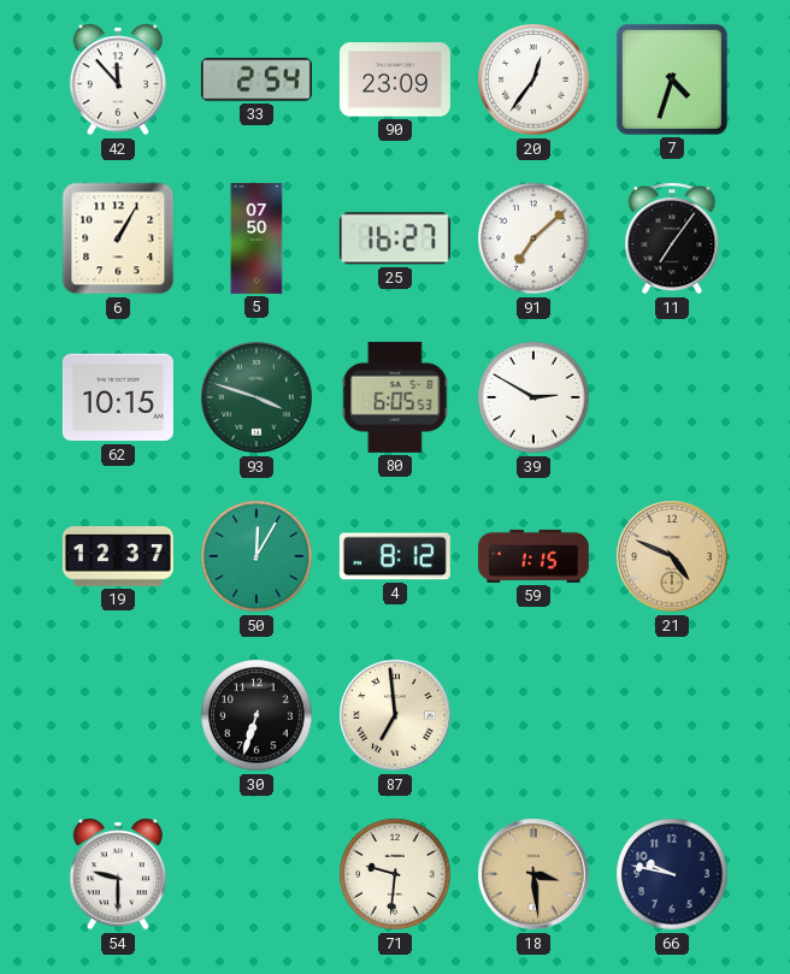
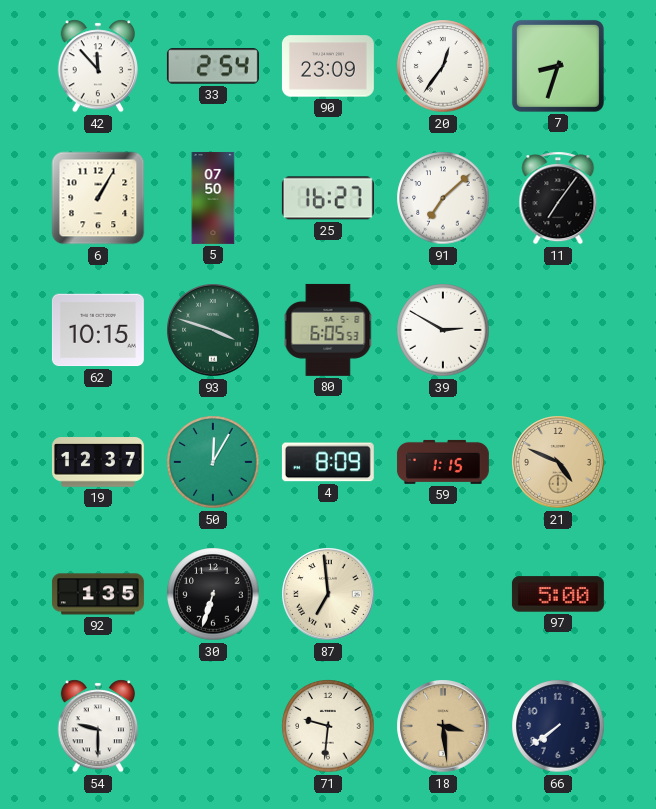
7: 4:33 -> 8:33
4: 8:12 -> 8:09
92: none -> 1:35
97: none -> 5:00
66: 9:47 -> 7:39
